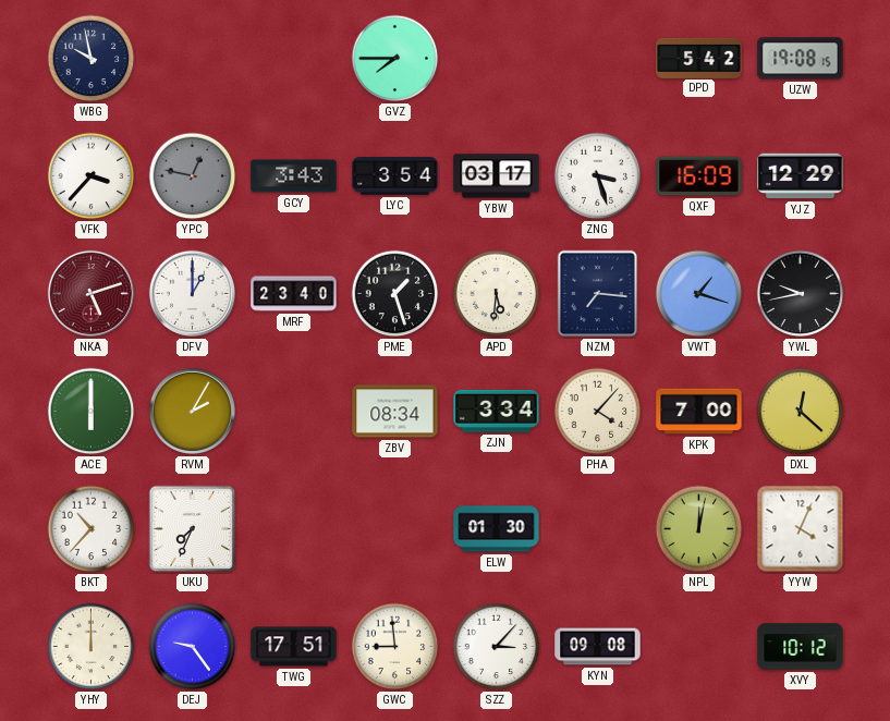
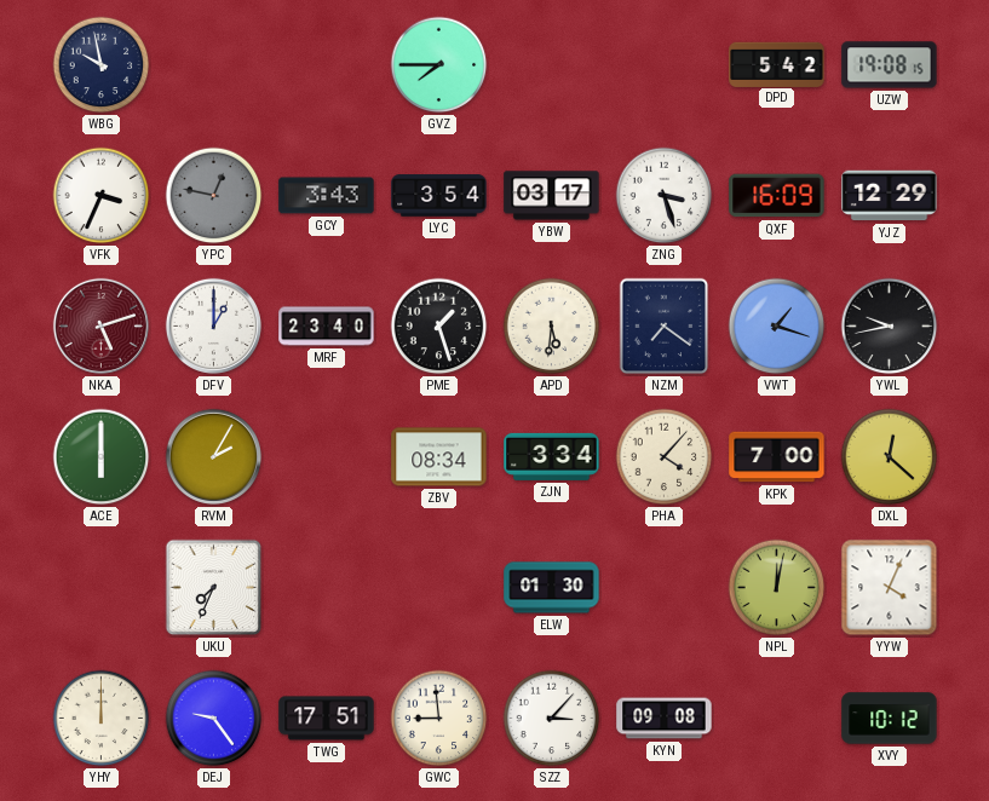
VFK: 3:37 -> 3:34
NZM: 7:16 -> 7:21
BKT: 10:37 -> none
